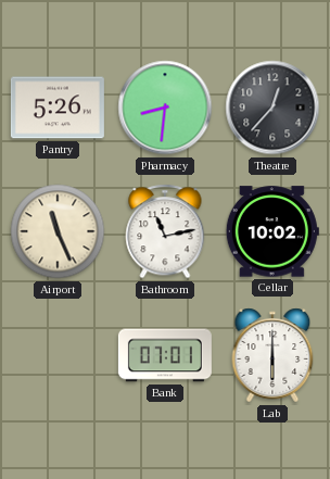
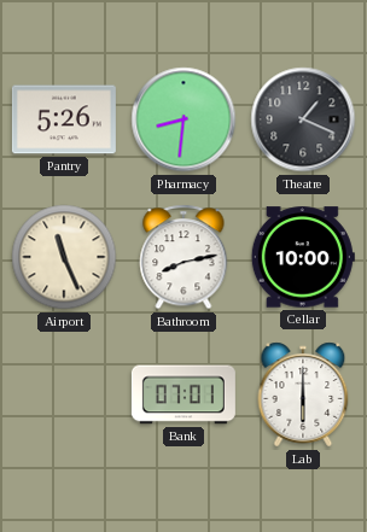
Theatre: 12:37 -> 1:19
Bathroom: 11:13 -> 8:13
Cellar: 10:02 -> 10:00
